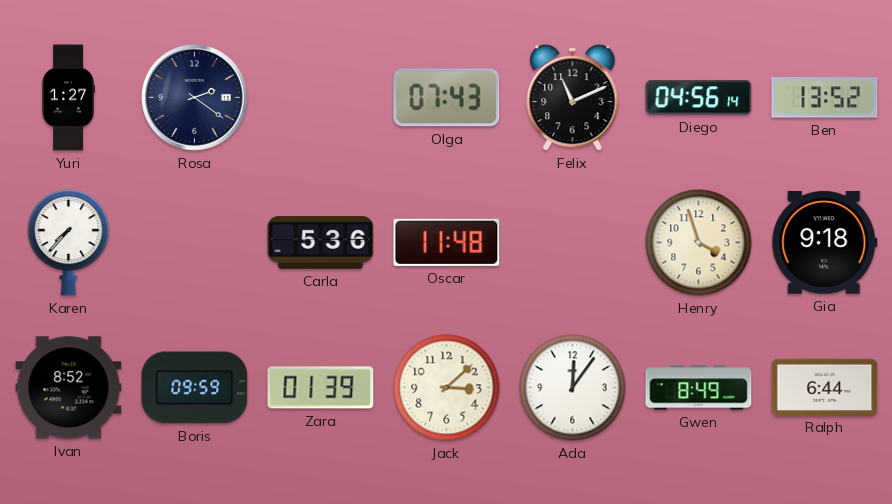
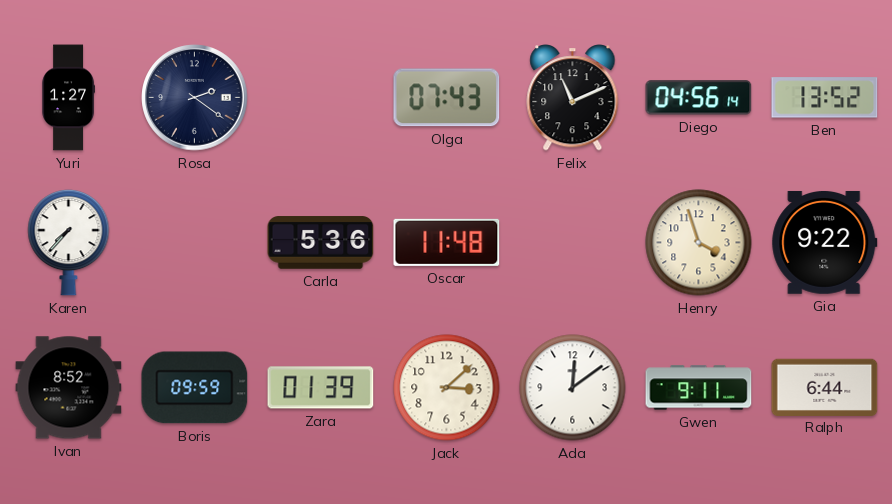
Gia: 9:18 -> 9:22
Ada: 12:06 -> 12:09
Gwen: 8:49 -> 9:11
